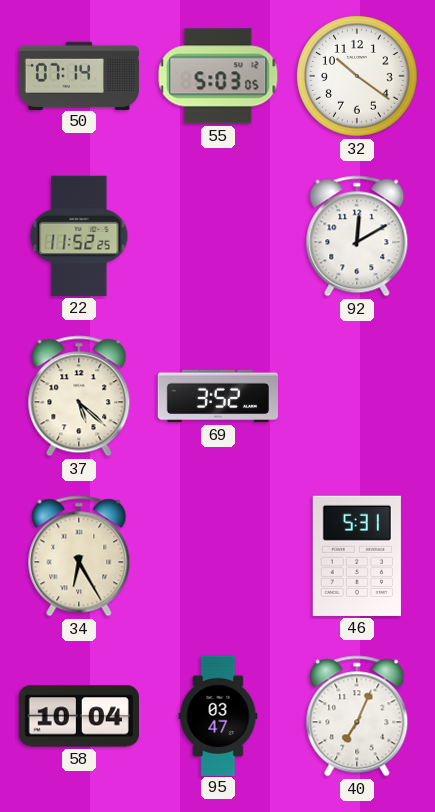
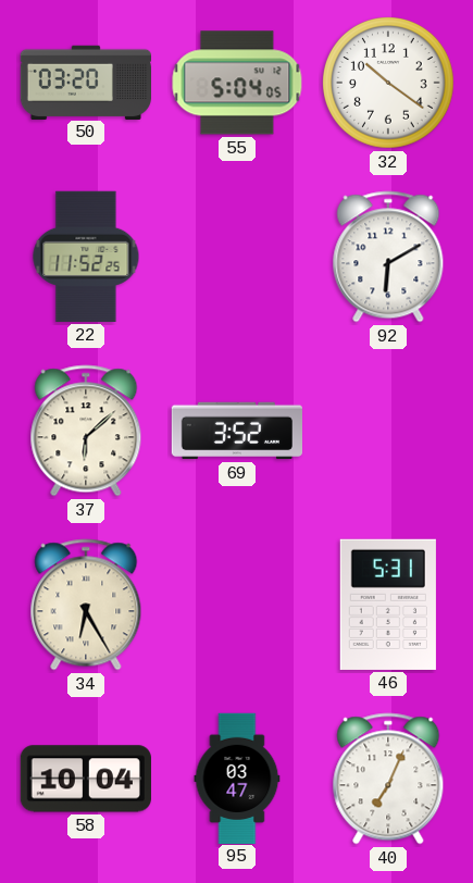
50: 07:14 -> 03:20
55: 5:03 -> 5:04
92: 12:10 -> 6:10
37: 5:22 -> 6:08
